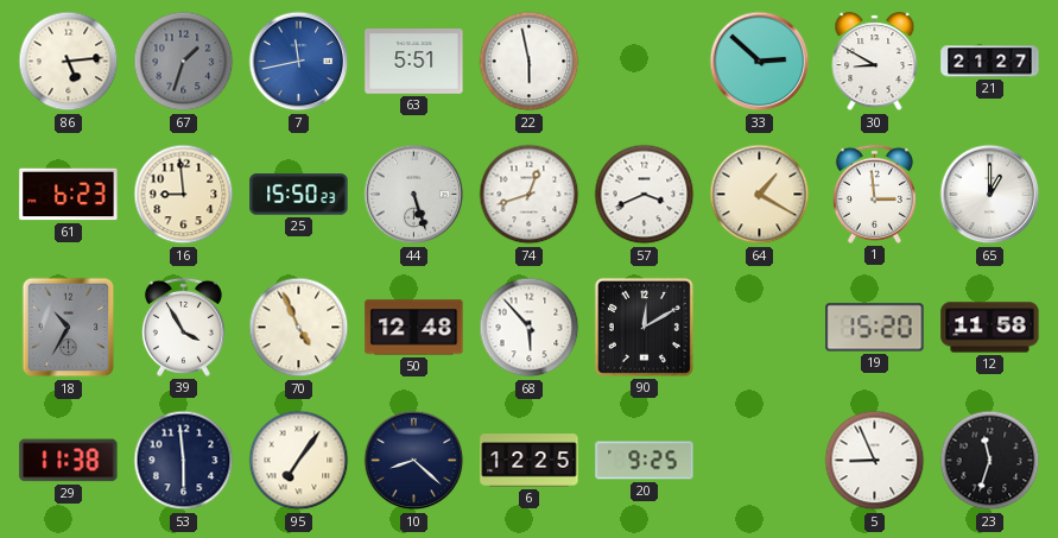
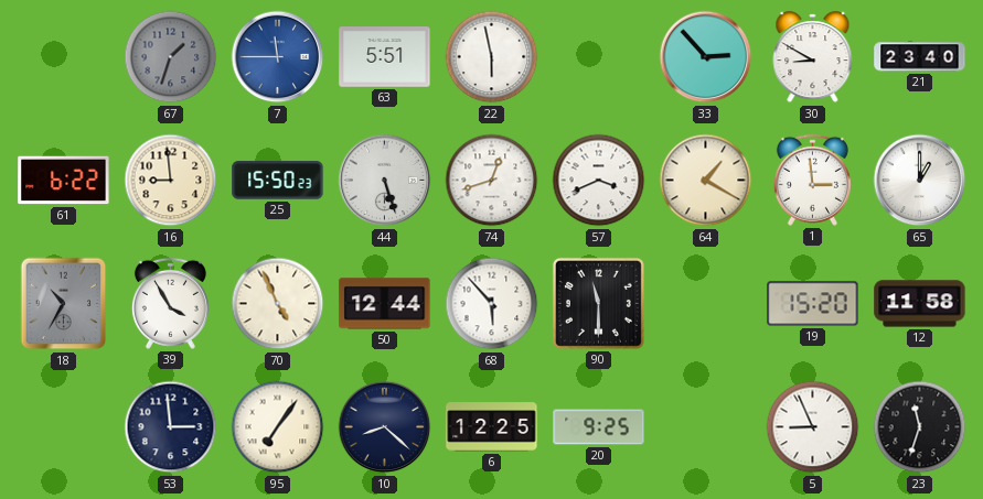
86: 5:14 -> none
7: 11:43 -> 11:45
33: 2:52 -> 2:53
21: 21:27 -> 23:40
61: 6:23 -> 6:22
50: 12:48 -> 12:44
90: 12:10 -> 11:30
29: 11:38 -> none
53: 5:59 -> 2:59
